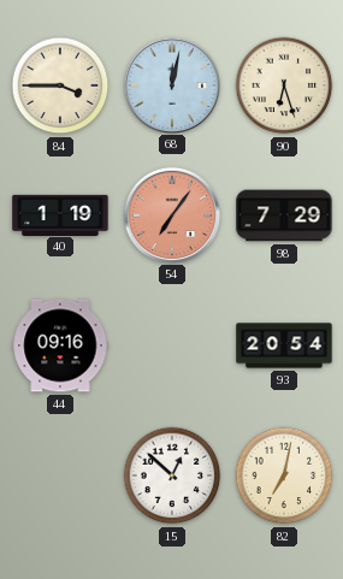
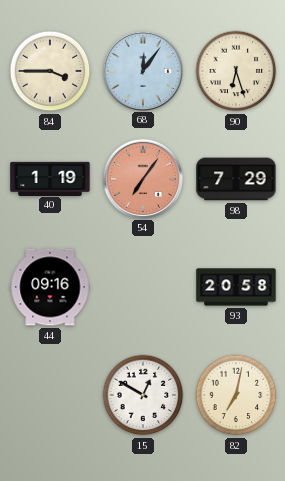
68: 12:02 -> 12:06
93: 20:54 -> 20:58
15: 12:52 -> 12:50
